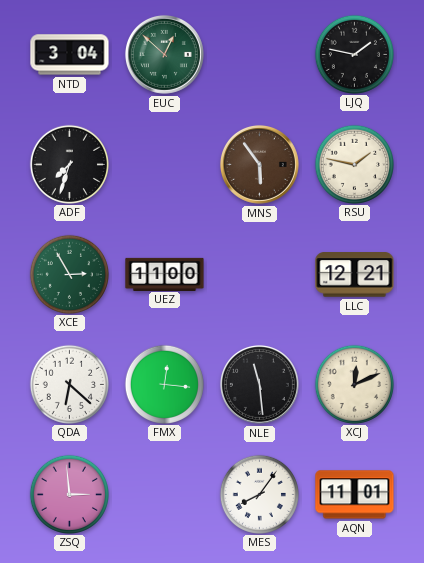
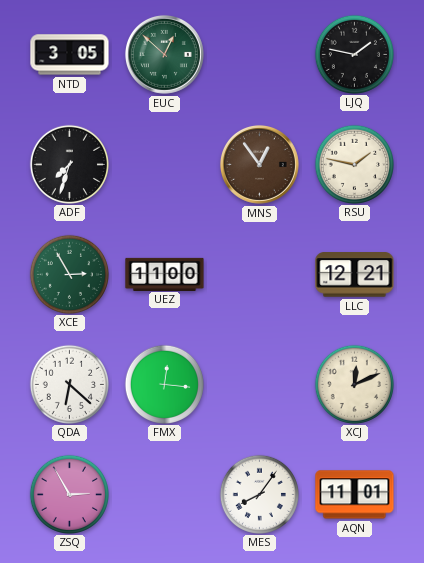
NTD: 3:04 -> 3:05
MNS: 5:54 -> 12:54
NLE: 11:29 -> none
ZSQ: 2:59 -> 2:55
